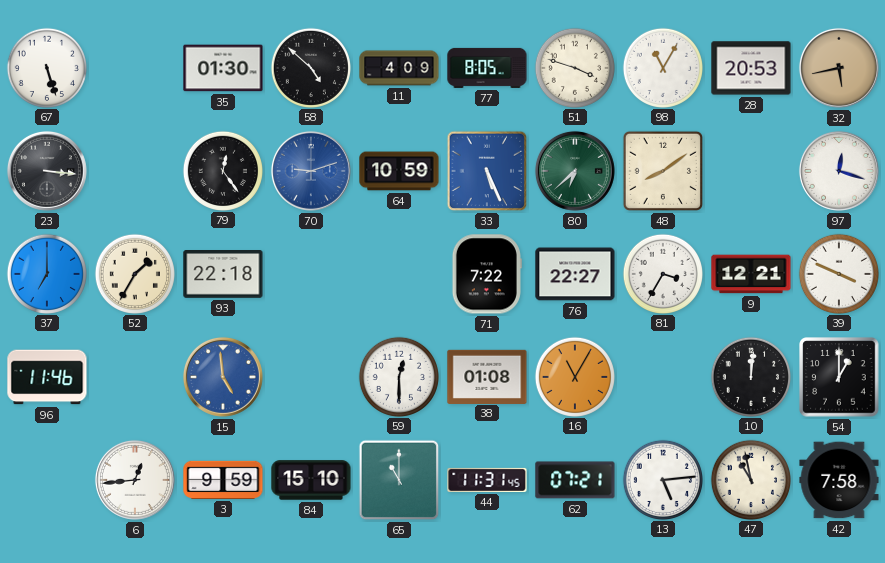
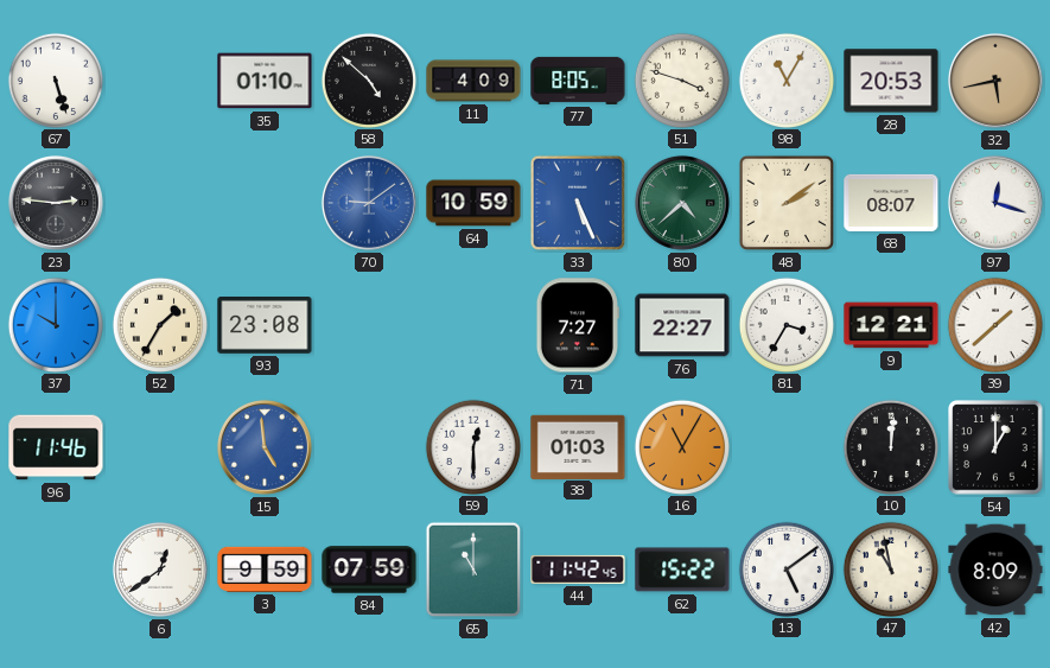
35: 01:30 -> 01:10
23: 3:16 -> 2:46
79: 12:24 -> none
70: 9:12 -> 9:09
80: 6:38 -> 4:38
48: 8:09 -> 2:09
68: none -> 08:07
37: 7:00 -> 10:00
93: 22:18 -> 23:08
71: 7:22 -> 7:27
39: 3:49 -> 1:38
38: 01:08 -> 01:03
6: 12:44 -> 12:39
84: 15:10 -> 07:59
44: 11:31 -> 11:42
62: 07:21 -> 15:22
13: 5:14 -> 5:09
42: 7:58 -> 8:09
